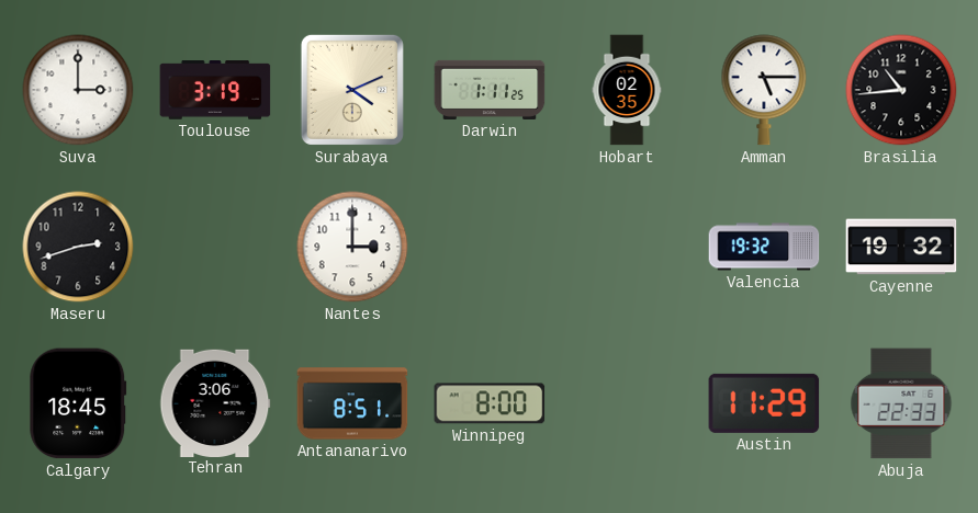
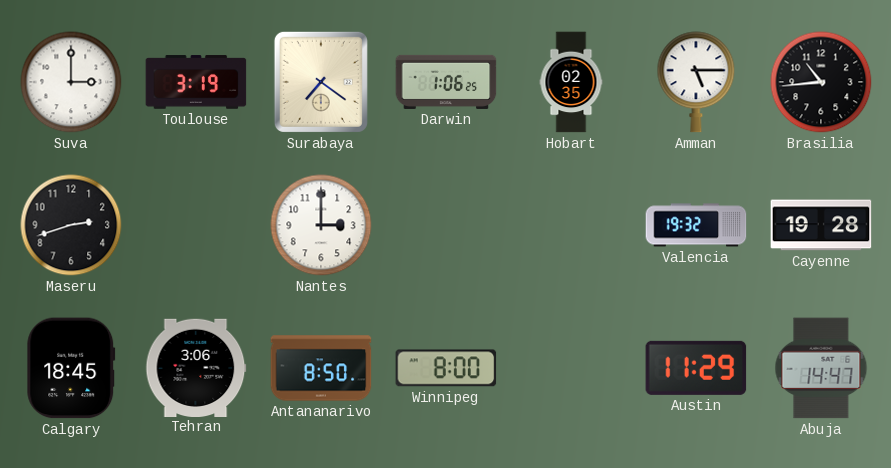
Surabaya: 4:11 -> 7:21
Darwin: 1:11 -> 1:06
Cayenne: 19:32 -> 19:28
Antananarivo: 8:51 -> 8:50
Abuja: 22:33 -> 14:47
